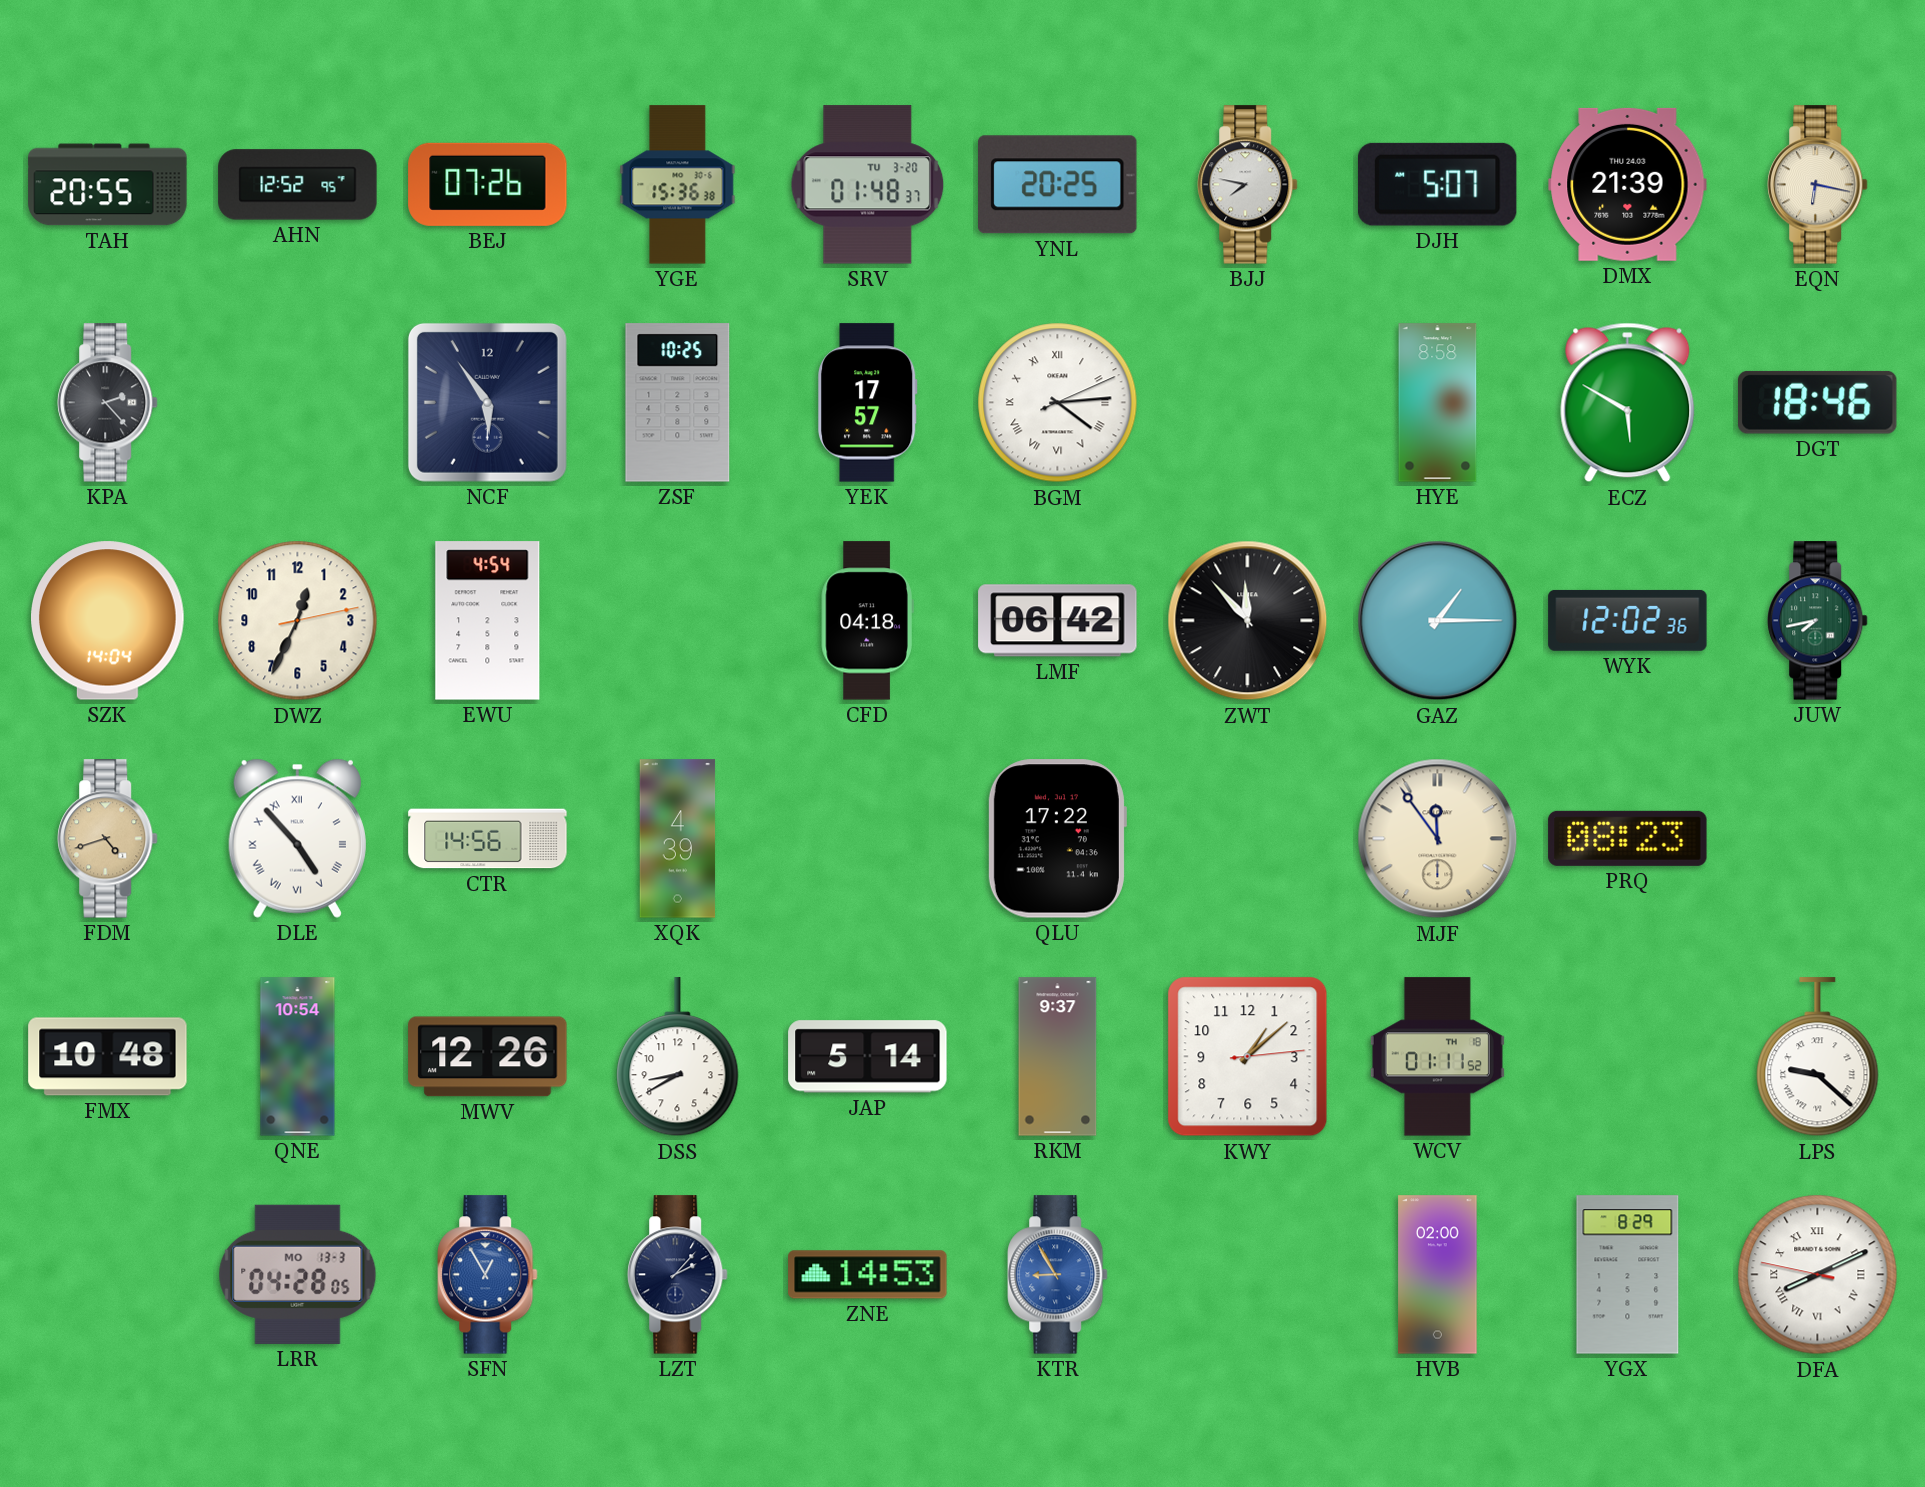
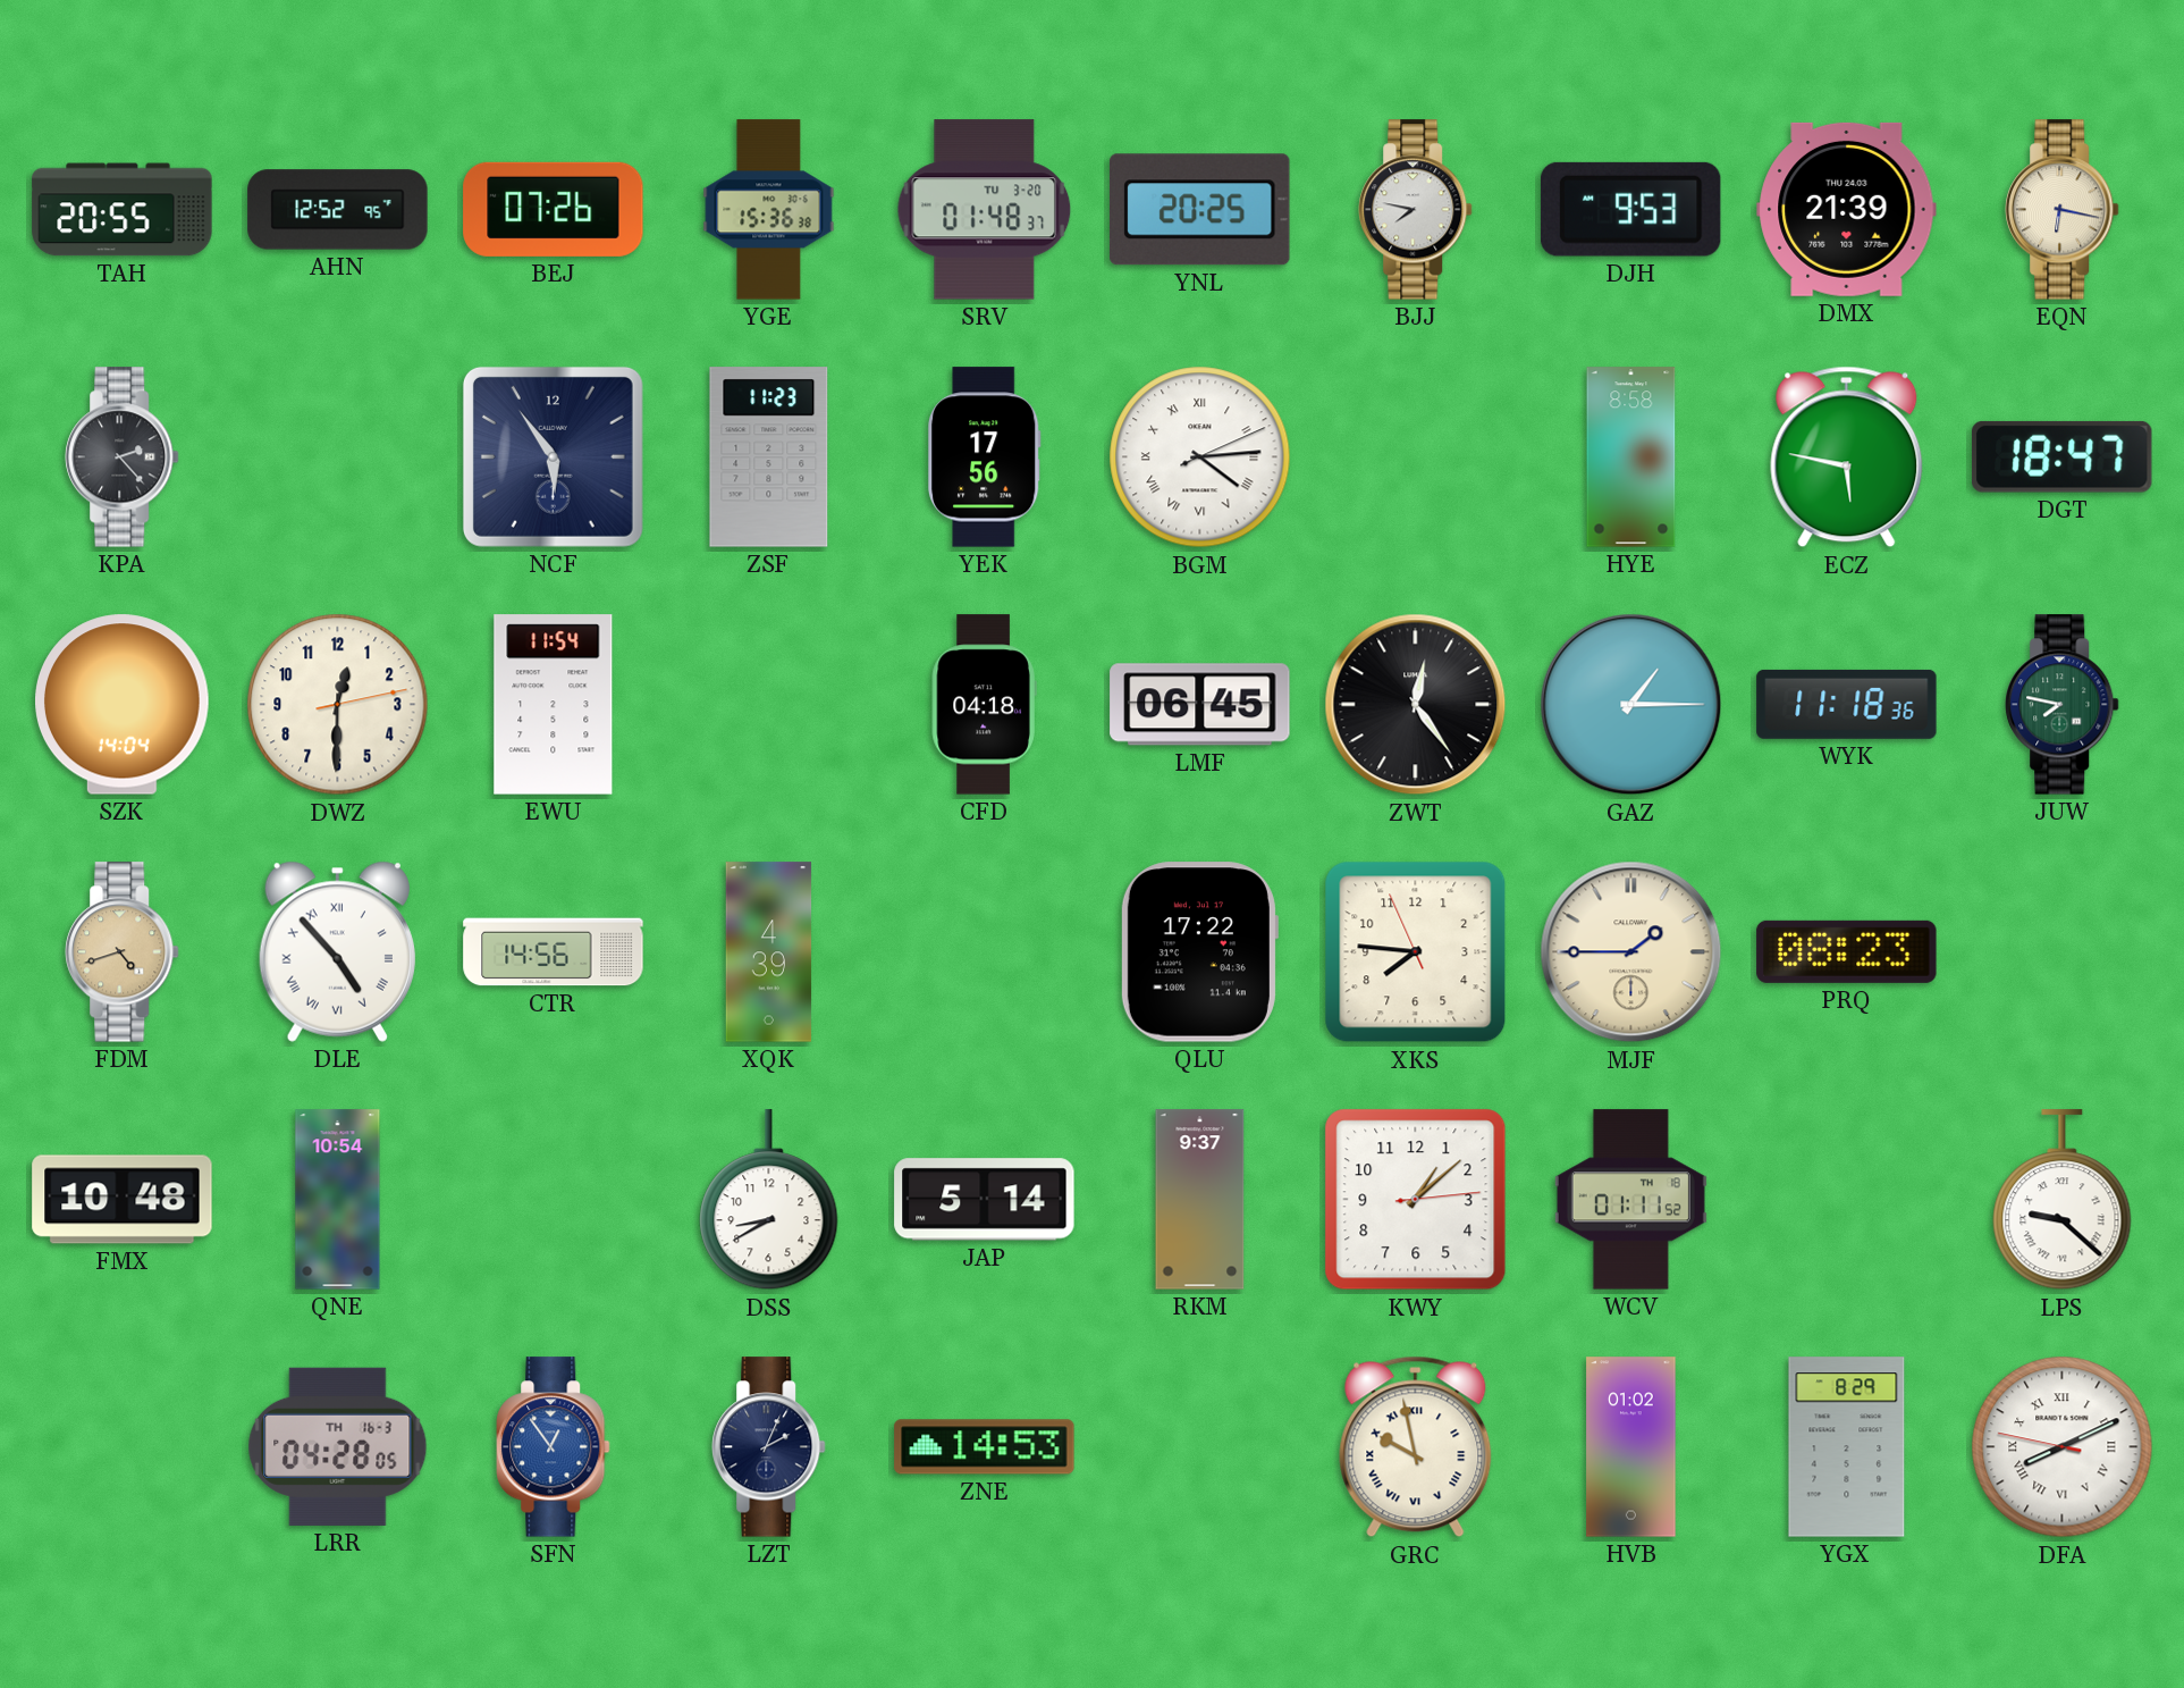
DJH: 5:07 -> 9:53
ZSF: 10:25 -> 11:23
YEK: 17:57 -> 17:56
ECZ: 5:50 -> 5:47
DGT: 18:46 -> 18:47
DWZ: 12:34 -> 12:30
EWU: 4:54 -> 11:54
LMF: 06:42 -> 06:45
ZWT: 11:53 -> 12:24
WYK: 12:02 -> 11:18
JUW: 7:43 -> 7:47
XKS: none -> 7:45
MJF: 11:54 -> 1:45
MWV: 12:26 -> none
LRR date: MO 13-3 -> TH 16-3
SFN: 12:55 -> 12:54
LZT: 2:07 -> 2:04
KTR: 8:55 -> none
GRC: none -> 9:58
HVB: 02:00 -> 01:02
